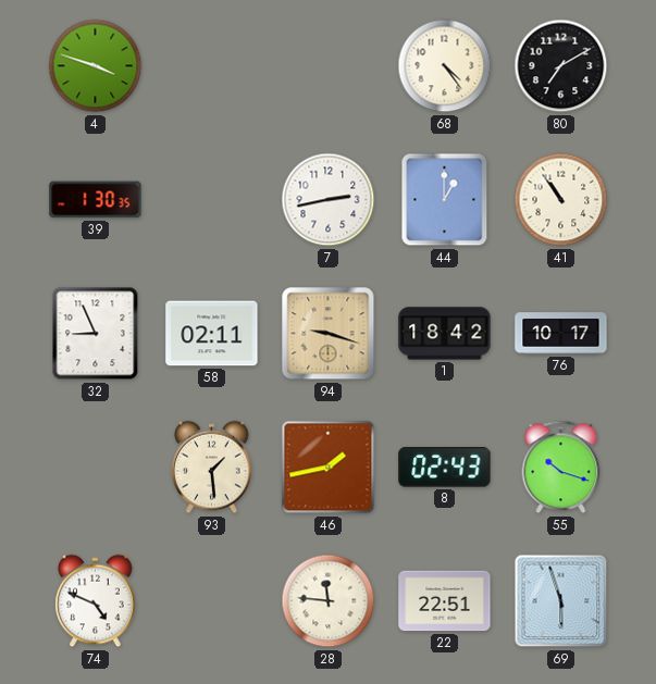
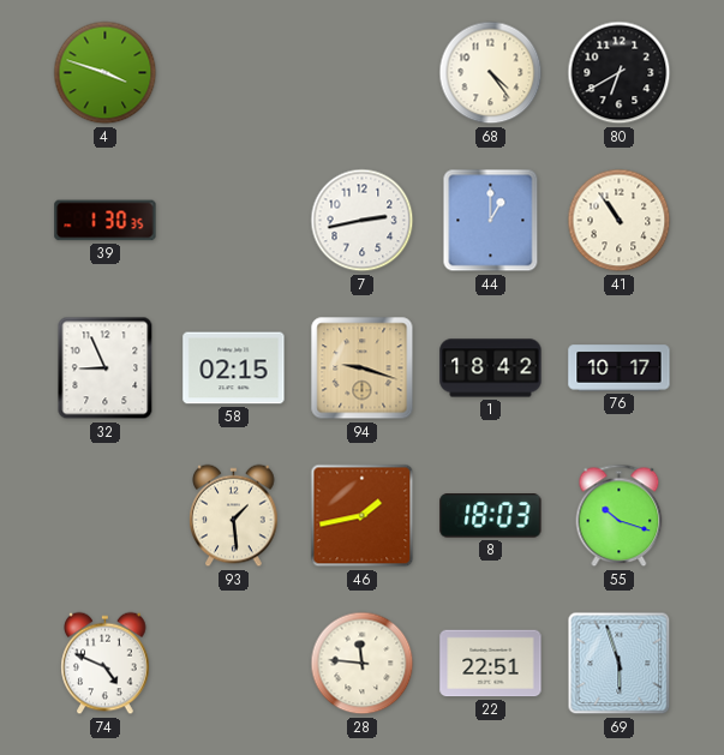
80: 7:10 -> 6:40
58: 02:11 -> 02:15
8: 02:43 -> 18:03
